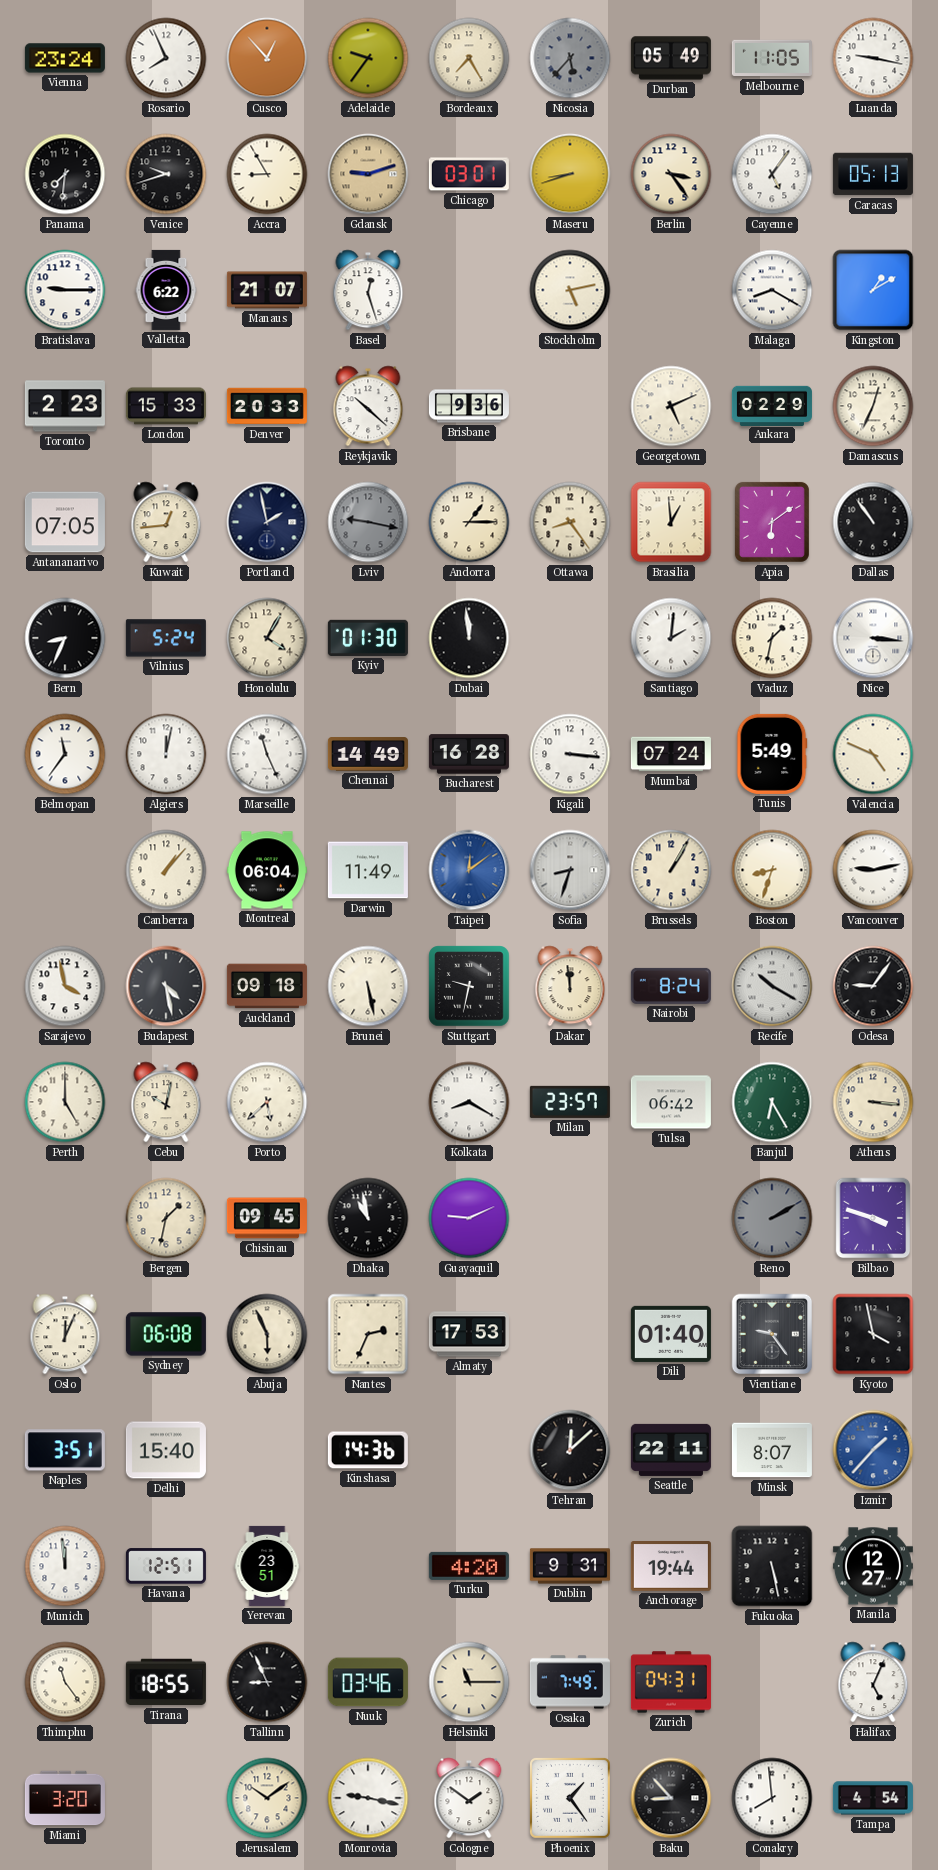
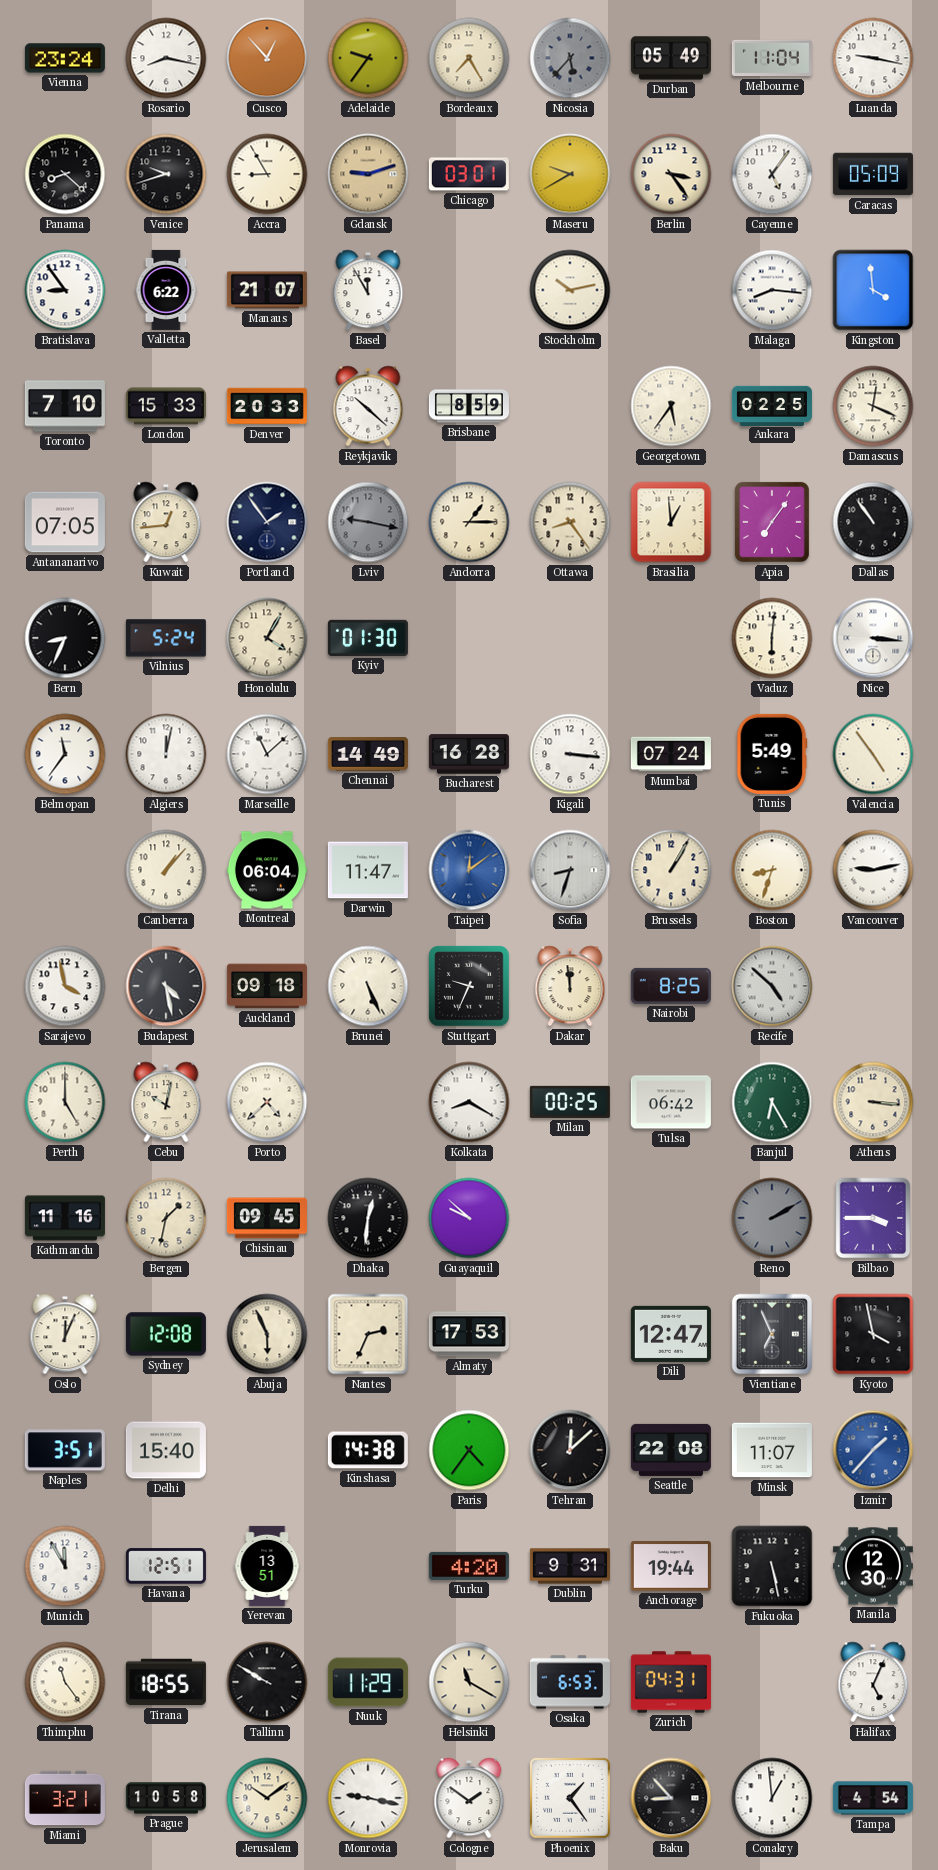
Rosario: 7:56 -> 8:17
Melbourne: 11:05 -> 11:04
Panama: 7:31 -> 8:22
Maseru: 8:42 -> 9:40
Caracas: 05:13 -> 05:09
Bratislava: 9:15 -> 8:54
Basel: 12:27 -> 11:55
Stockholm: 5:13 -> 10:13
Malaga: 8:20 -> 8:16
Kingston: 1:10 -> 3:59
Toronto: 2:23 -> 7:10
Brisbane: 9:36 -> 8:59
Georgetown: 5:11 -> 5:36
Ankara: 02:29 -> 02:25
Damascus: 12:34 -> 12:19
Portland: 1:58 -> 1:54
Apia: 6:09 -> 7:06
Dubai: 11:59 -> none
Santiago: 2:01 -> none
Vaduz: 1:32 -> 6:01
Marseille: 11:26 -> 11:08
Valencia: 4:49 -> 4:54
Darwin: 11:49 -> 11:47
Brunei: 5:28 -> 5:26
Stuttgart: 9:32 -> 9:34
Nairobi: 8:24 -> 8:25
Recife: 10:20 -> 4:52
Odesa: 9:06 -> none
Porto: 5:38 -> 4:38
Milan: 23:57 -> 00:25
Kathmandu: none -> 11:16
Dhaka: 10:58 -> 12:31
Guayaquil: 9:11 -> 9:52
Bilbao: 3:48 -> 3:45
Sydney: 06:08 -> 12:08
Dili: 01:40 -> 12:47
Vientiane: 9:24 -> 6:56
Kinshasa: 14:36 -> 14:38
Paris: none -> 4:36
Seattle: 22:11 -> 22:08
Minsk: 8:07 -> 11:07
Munich: 11:59 -> 11:55
Yerevan: 23:51 -> 13:51
Manila: 12:27 -> 12:30
Tallinn: 8:56 -> 9:50
Nuuk: 03:46 -> 11:29
Helsinki: 11:15 -> 11:20
Osaka: 7:49 -> 6:53
Miami: 3:20 -> 3:21
Prague: none -> 10:58
Conakry: 7:59 -> 12:59
